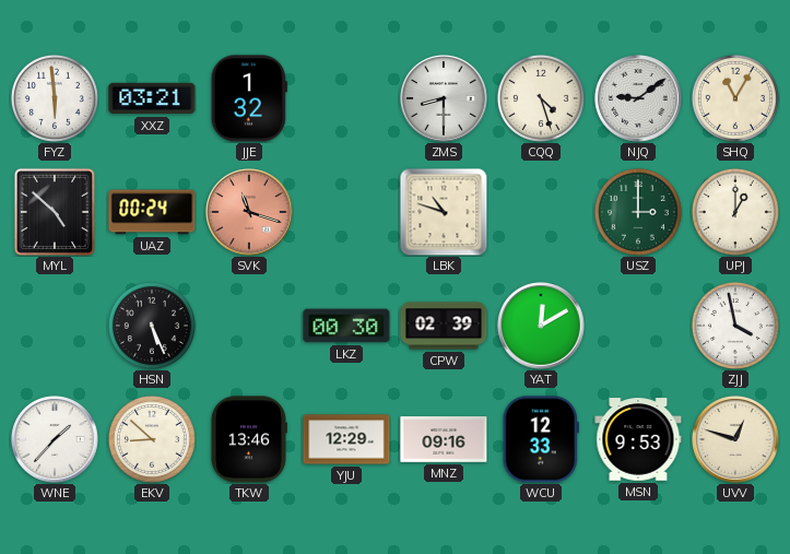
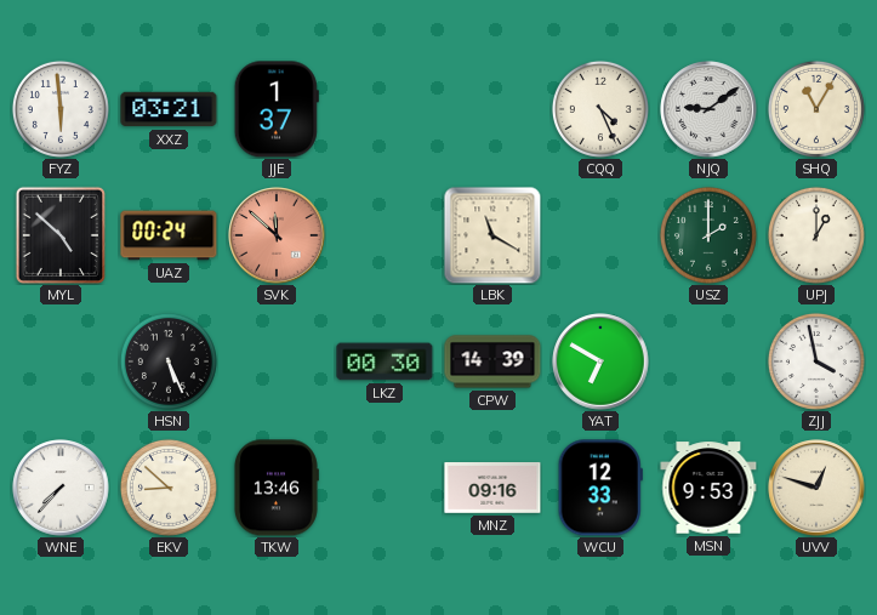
JJE: 1:32 -> 1:37
ZMS: 8:30 -> none
CQQ: 4:27 -> 4:26
SVK: 11:18 -> 11:52
LBK: 10:48 -> 11:20
USZ: 3:00 -> 2:00
CPW: 02:39 -> 14:39
YAT: 12:10 -> 6:50
WNE: 1:37 -> 7:37
YJU: 12:29 -> none
